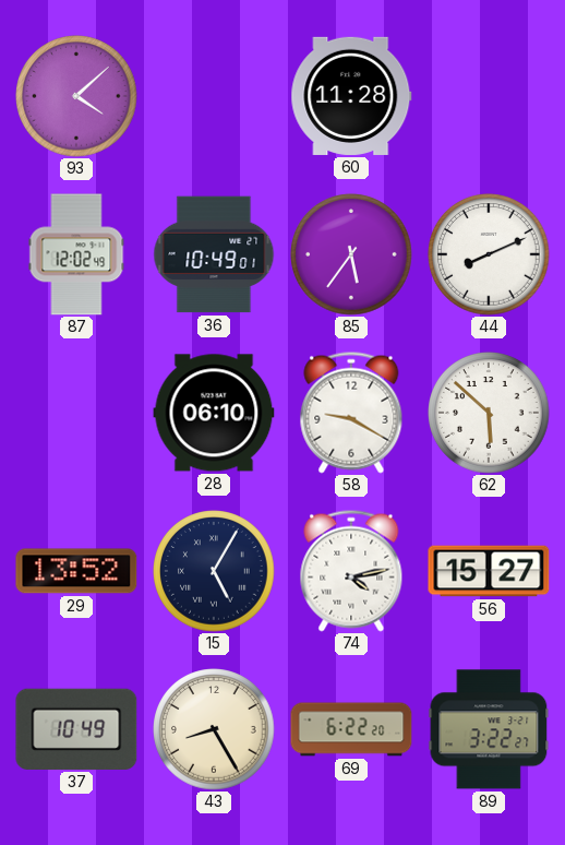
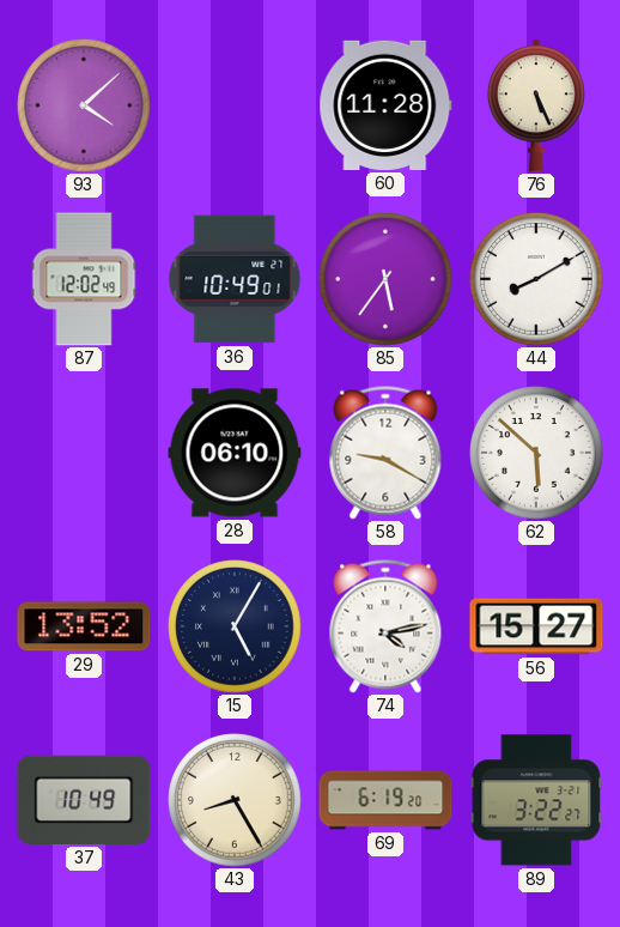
76: none -> 5:26
44: 8:11 -> 8:10
69: 6:22 -> 6:19
